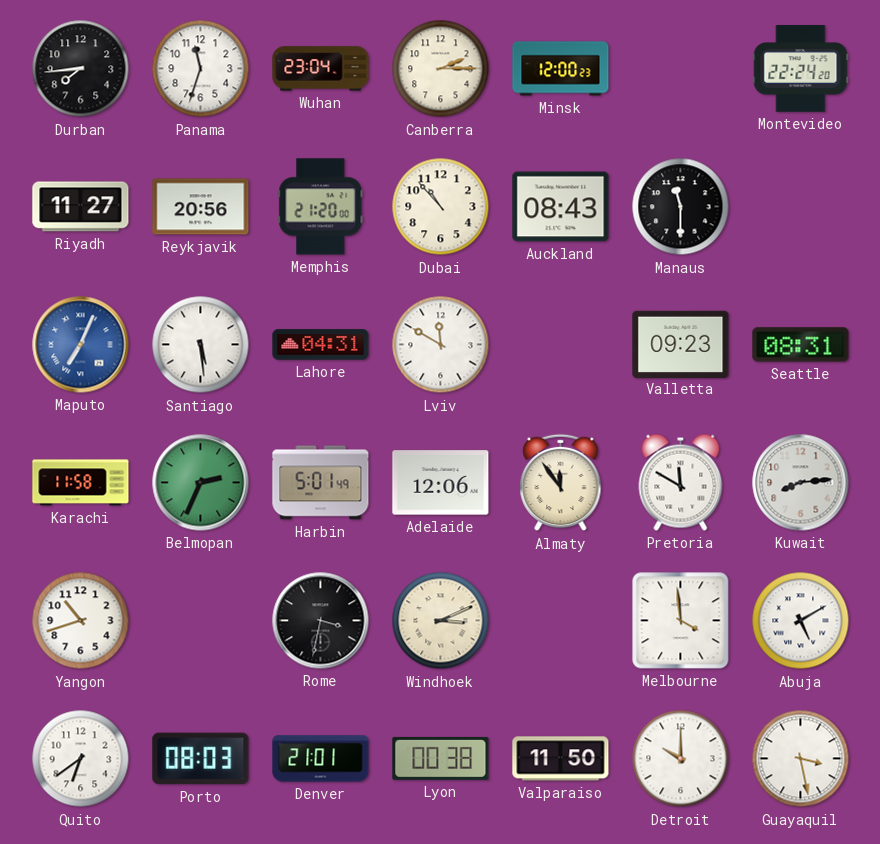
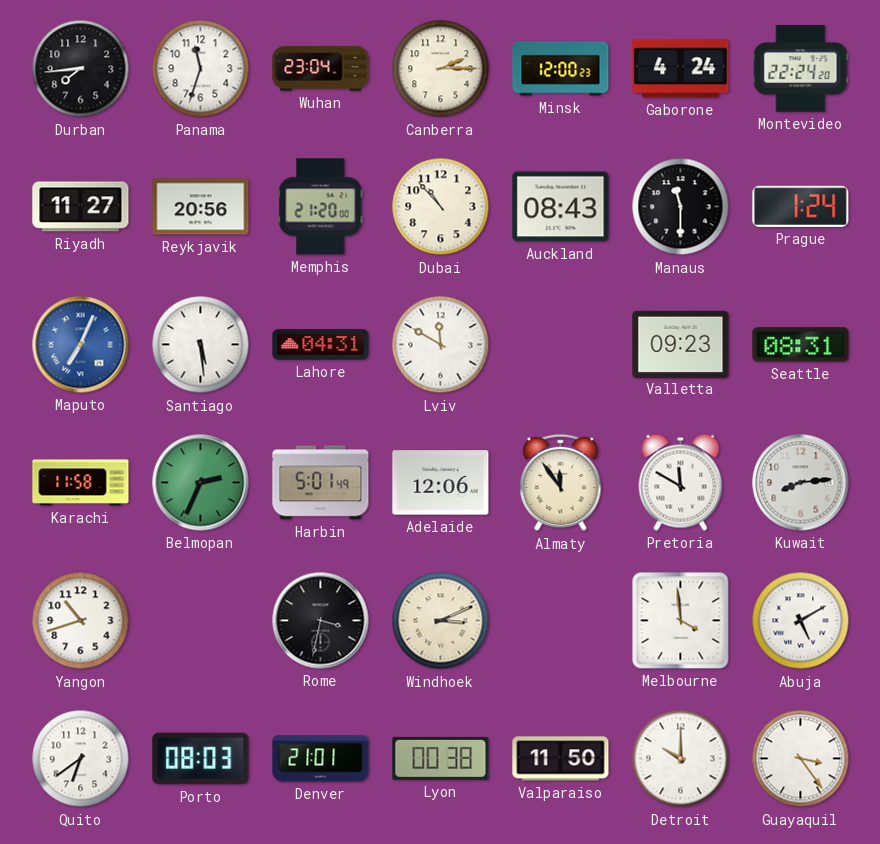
Gaborone: none -> 4:24
Prague: none -> 1:24
Guayaquil: 3:28 -> 3:24
